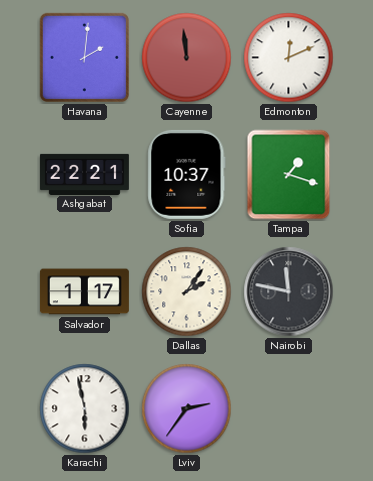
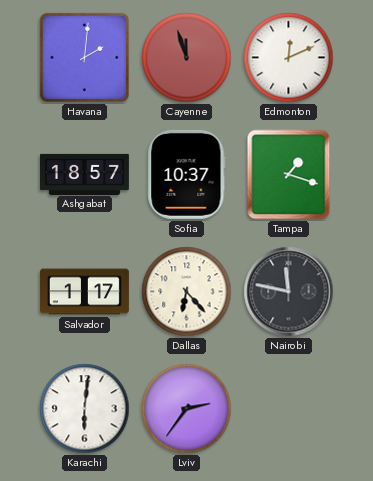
Cayenne: 11:59 -> 11:57
Ashgabat: 22:21 -> 18:57
Dallas: 2:06 -> 6:23
Karachi: 5:58 -> 6:01
